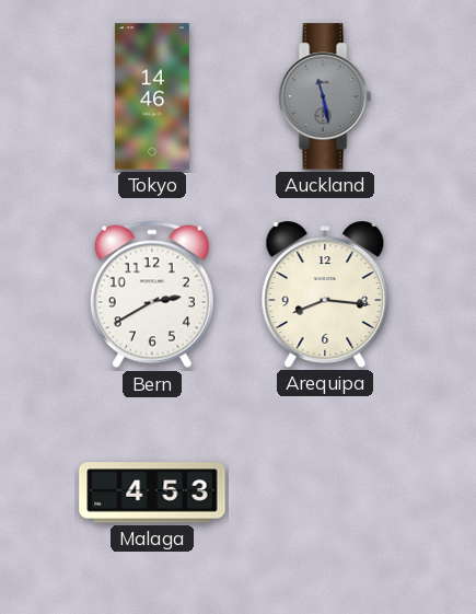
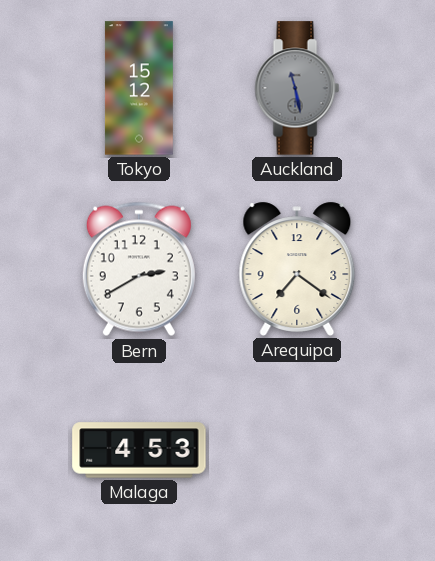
Tokyo: 14:46 -> 15:12
Arequipa: 8:16 -> 7:21
